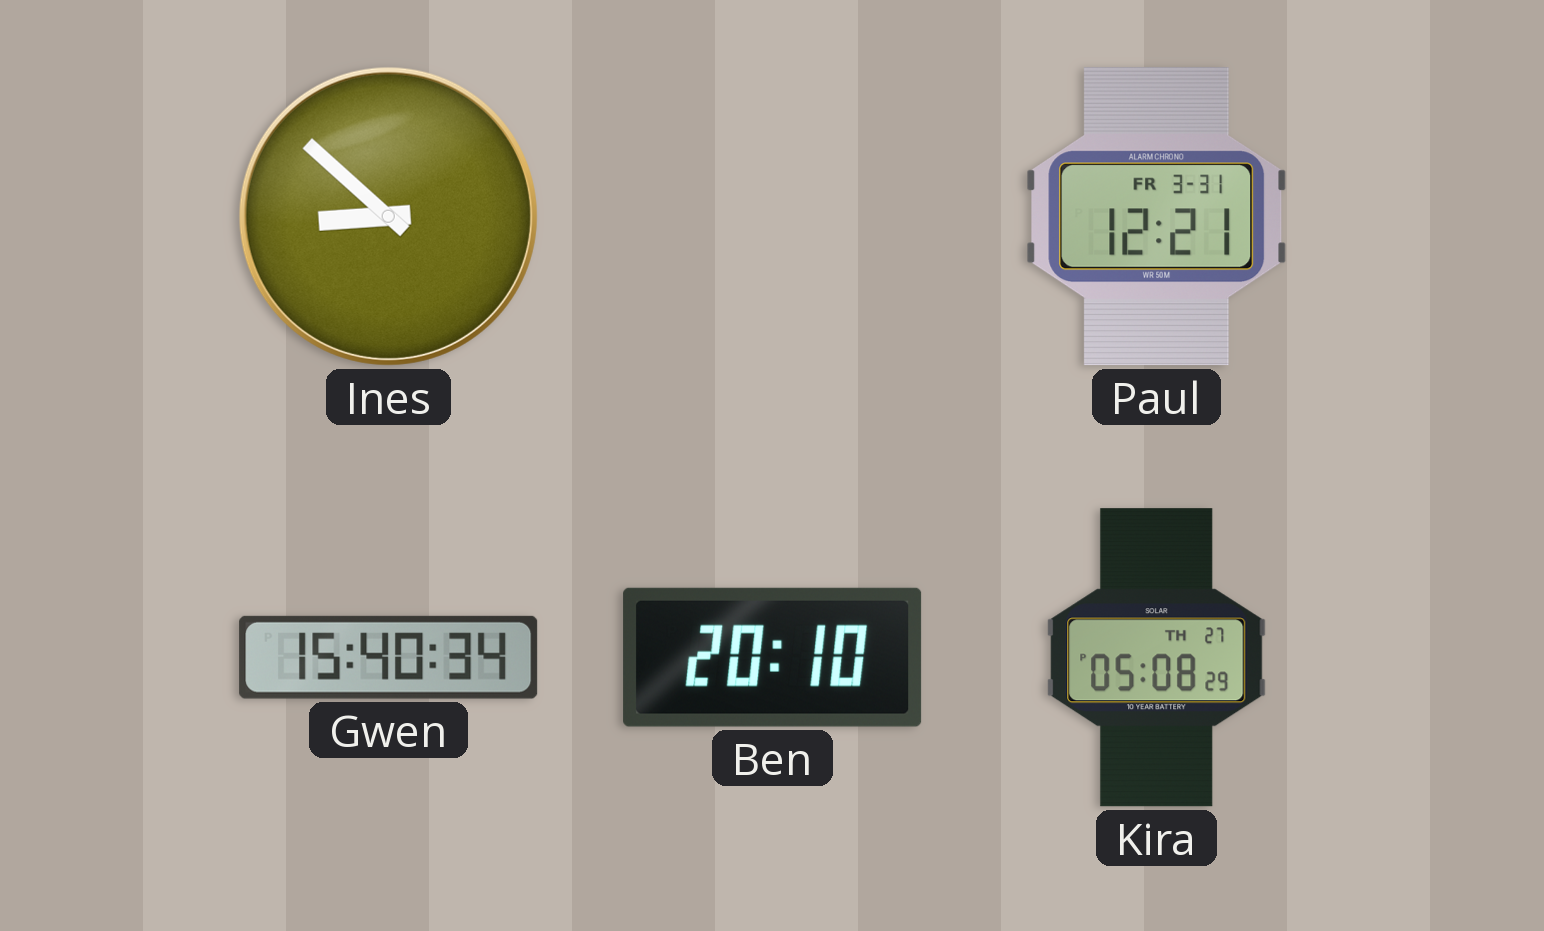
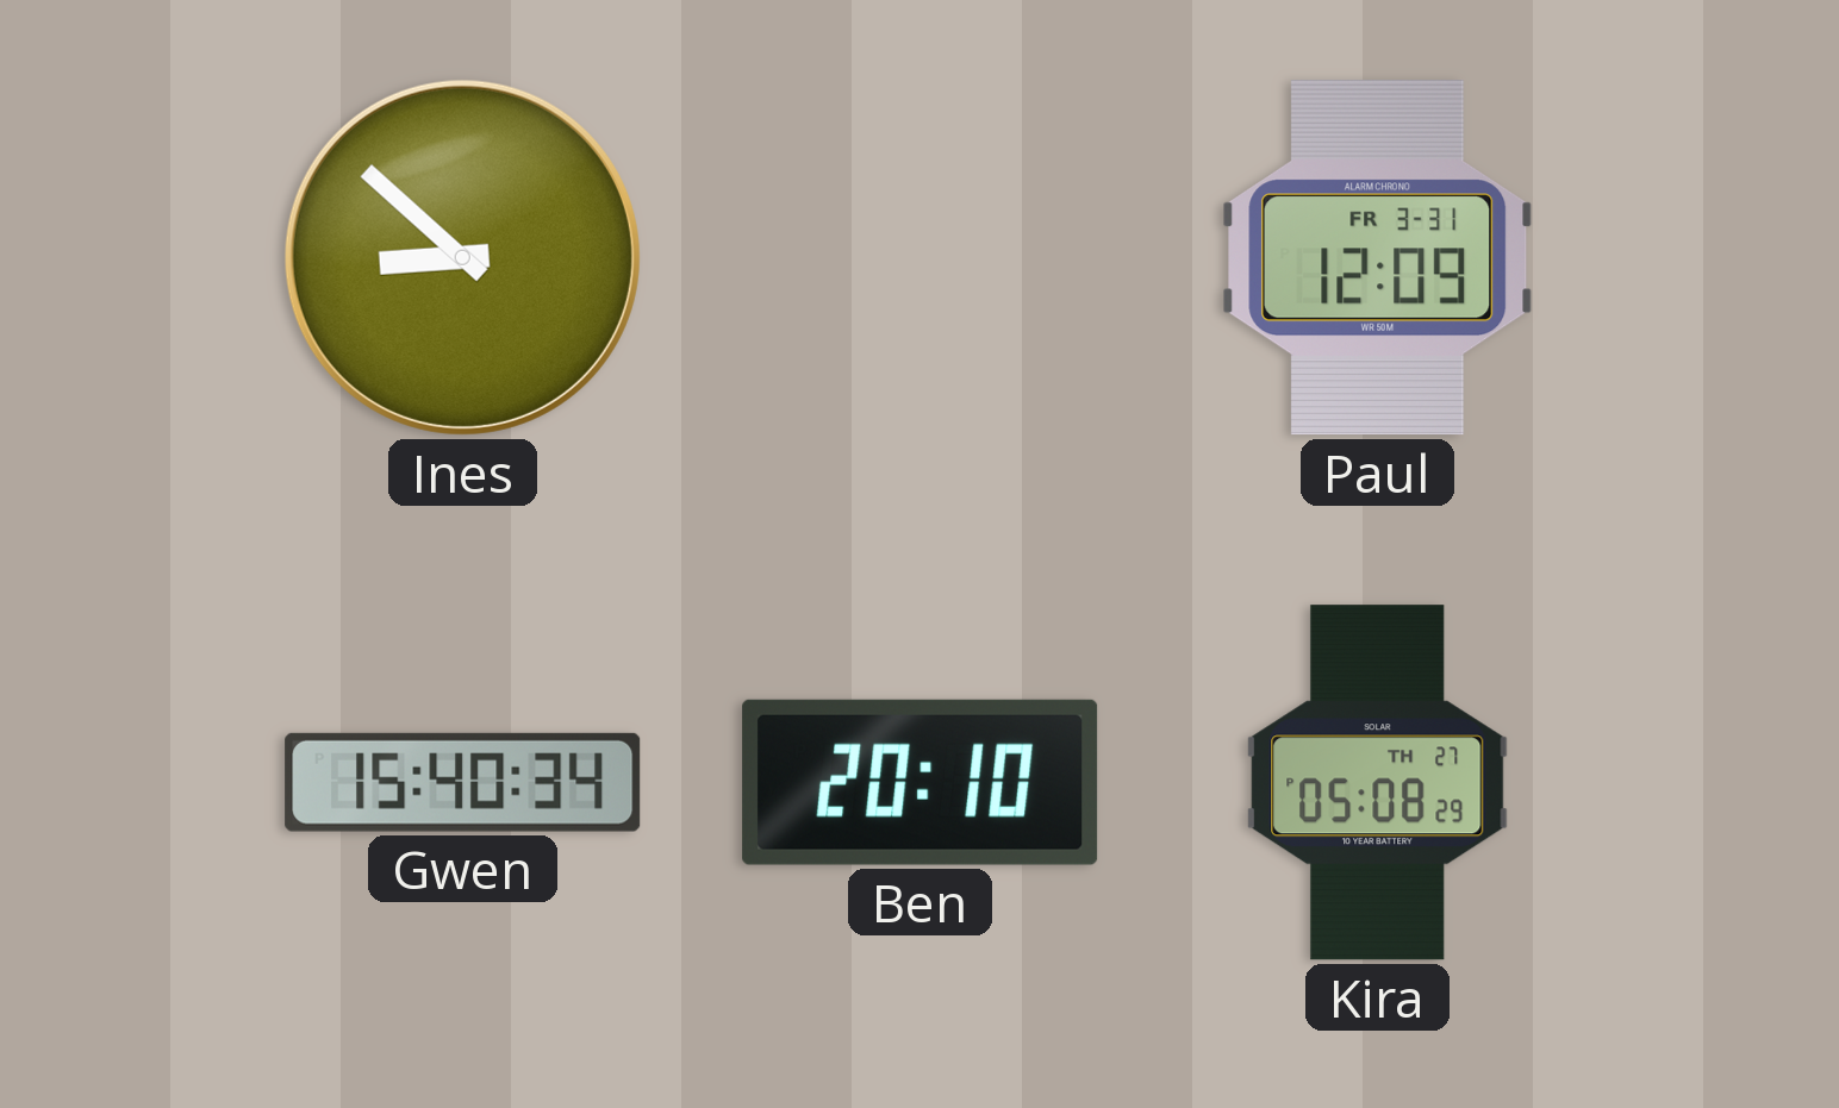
Paul: 12:21 -> 12:09
